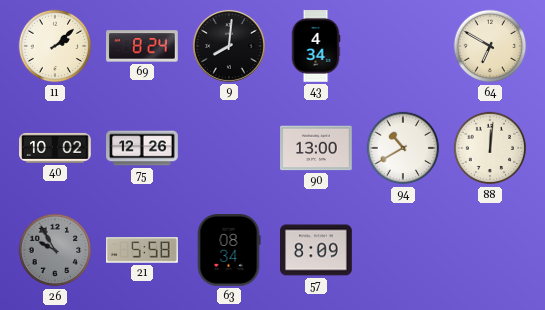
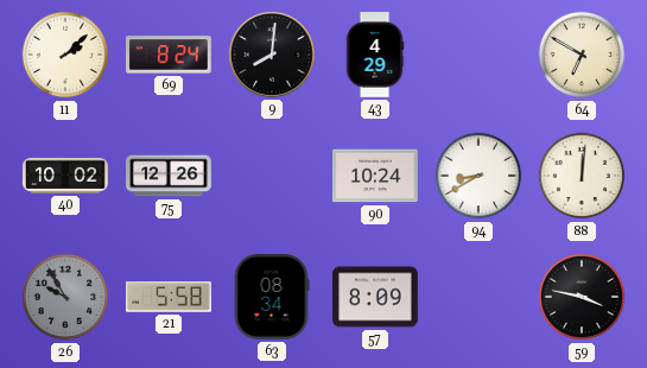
43: 4:34 -> 4:29
90: 13:00 -> 10:24
94: 10:40 -> 8:40
59: none -> 3:47
